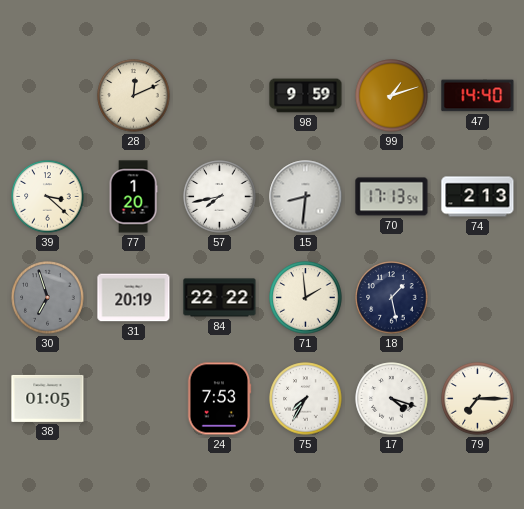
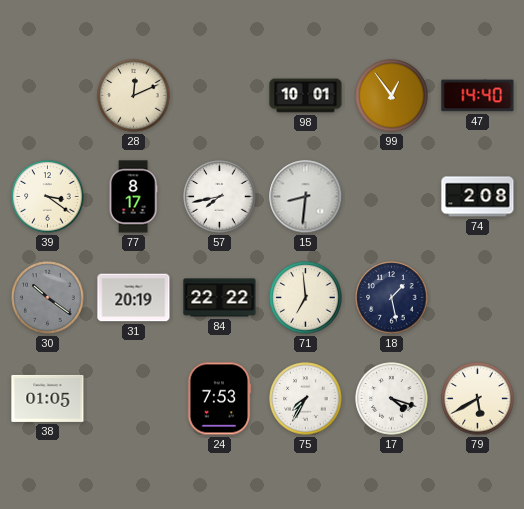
98: 9:59 -> 10:01
99: 1:12 -> 12:54
39: 3:22 -> 3:21
77: 1:20 -> 8:17
70: 17:13 -> none
74: 2:13 -> 2:08
30: 6:57 -> 10:21
71: 1:59 -> 6:59
79: 7:15 -> 5:40
